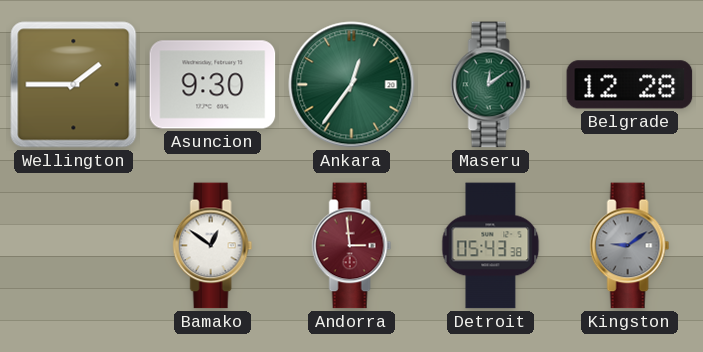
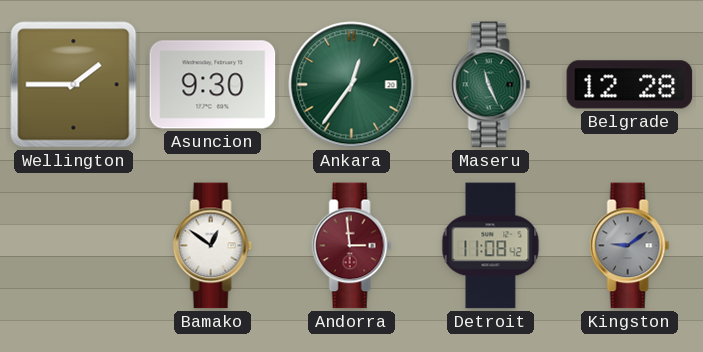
Maseru: 12:09 -> 11:26
Detroit: 05:43 -> 11:08
